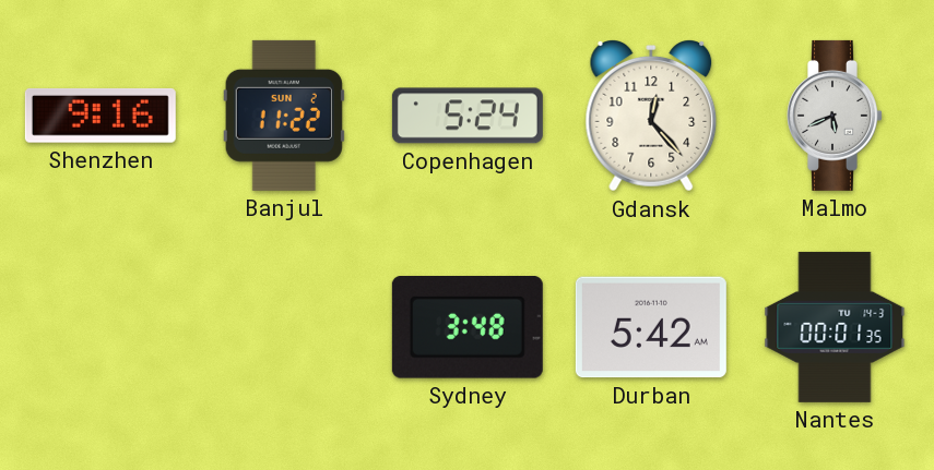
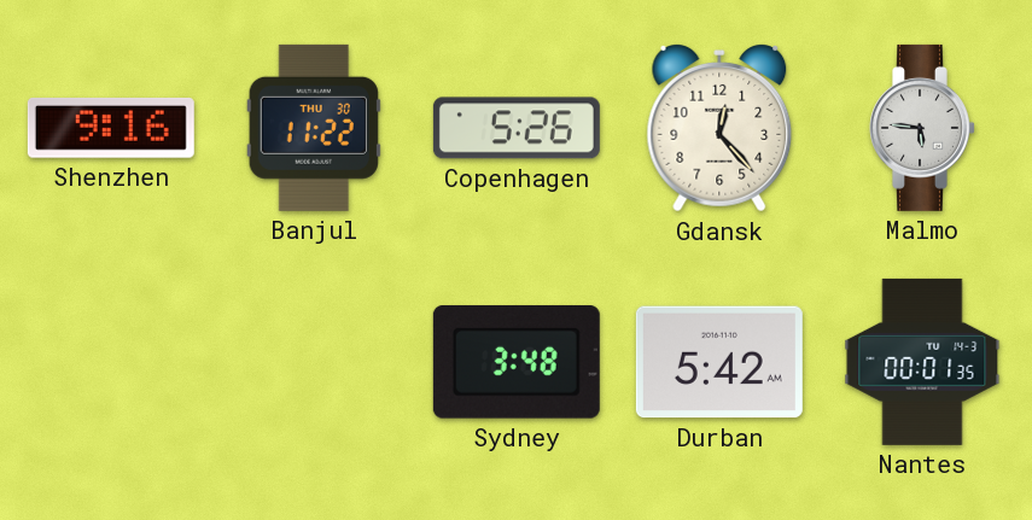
Banjul date: SUN 2 -> THU 30
Copenhagen: 5:24 -> 5:26
Malmo: 5:41 -> 5:46
